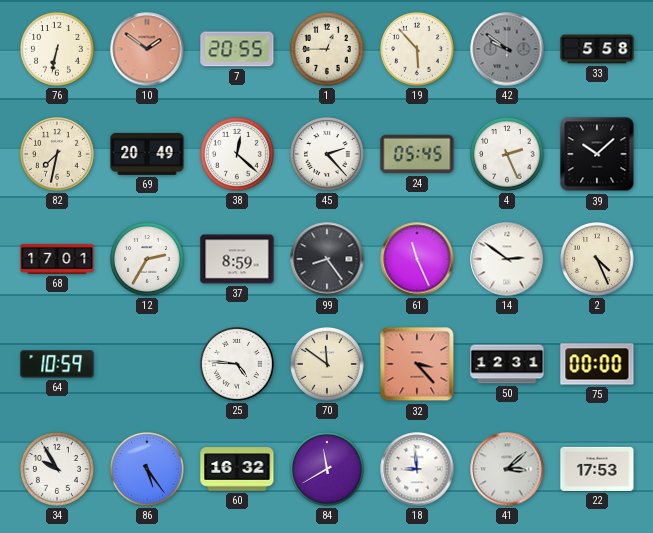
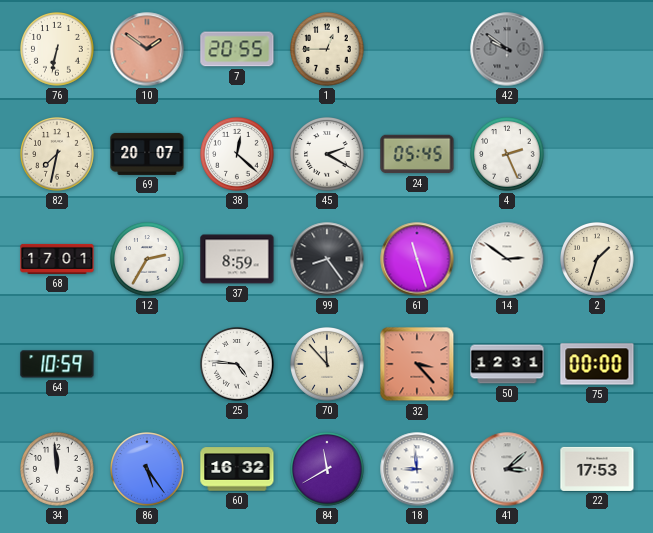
19: 5:53 -> none
33: 5:58 -> none
69: 20:49 -> 20:07
45: 2:23 -> 2:20
39: 10:08 -> none
61: 11:26 -> 11:27
2: 4:26 -> 1:33
70: 11:51 -> 11:53
34: 9:55 -> 11:59
